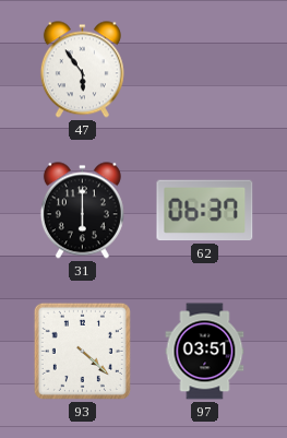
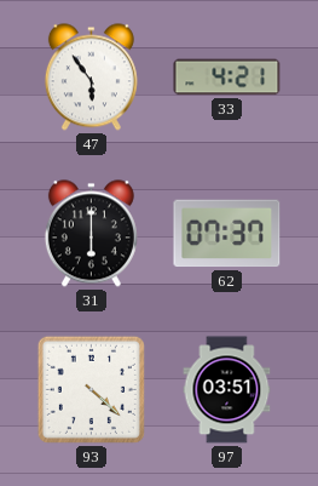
33: none -> 4:21
62: 06:37 -> 07:37
